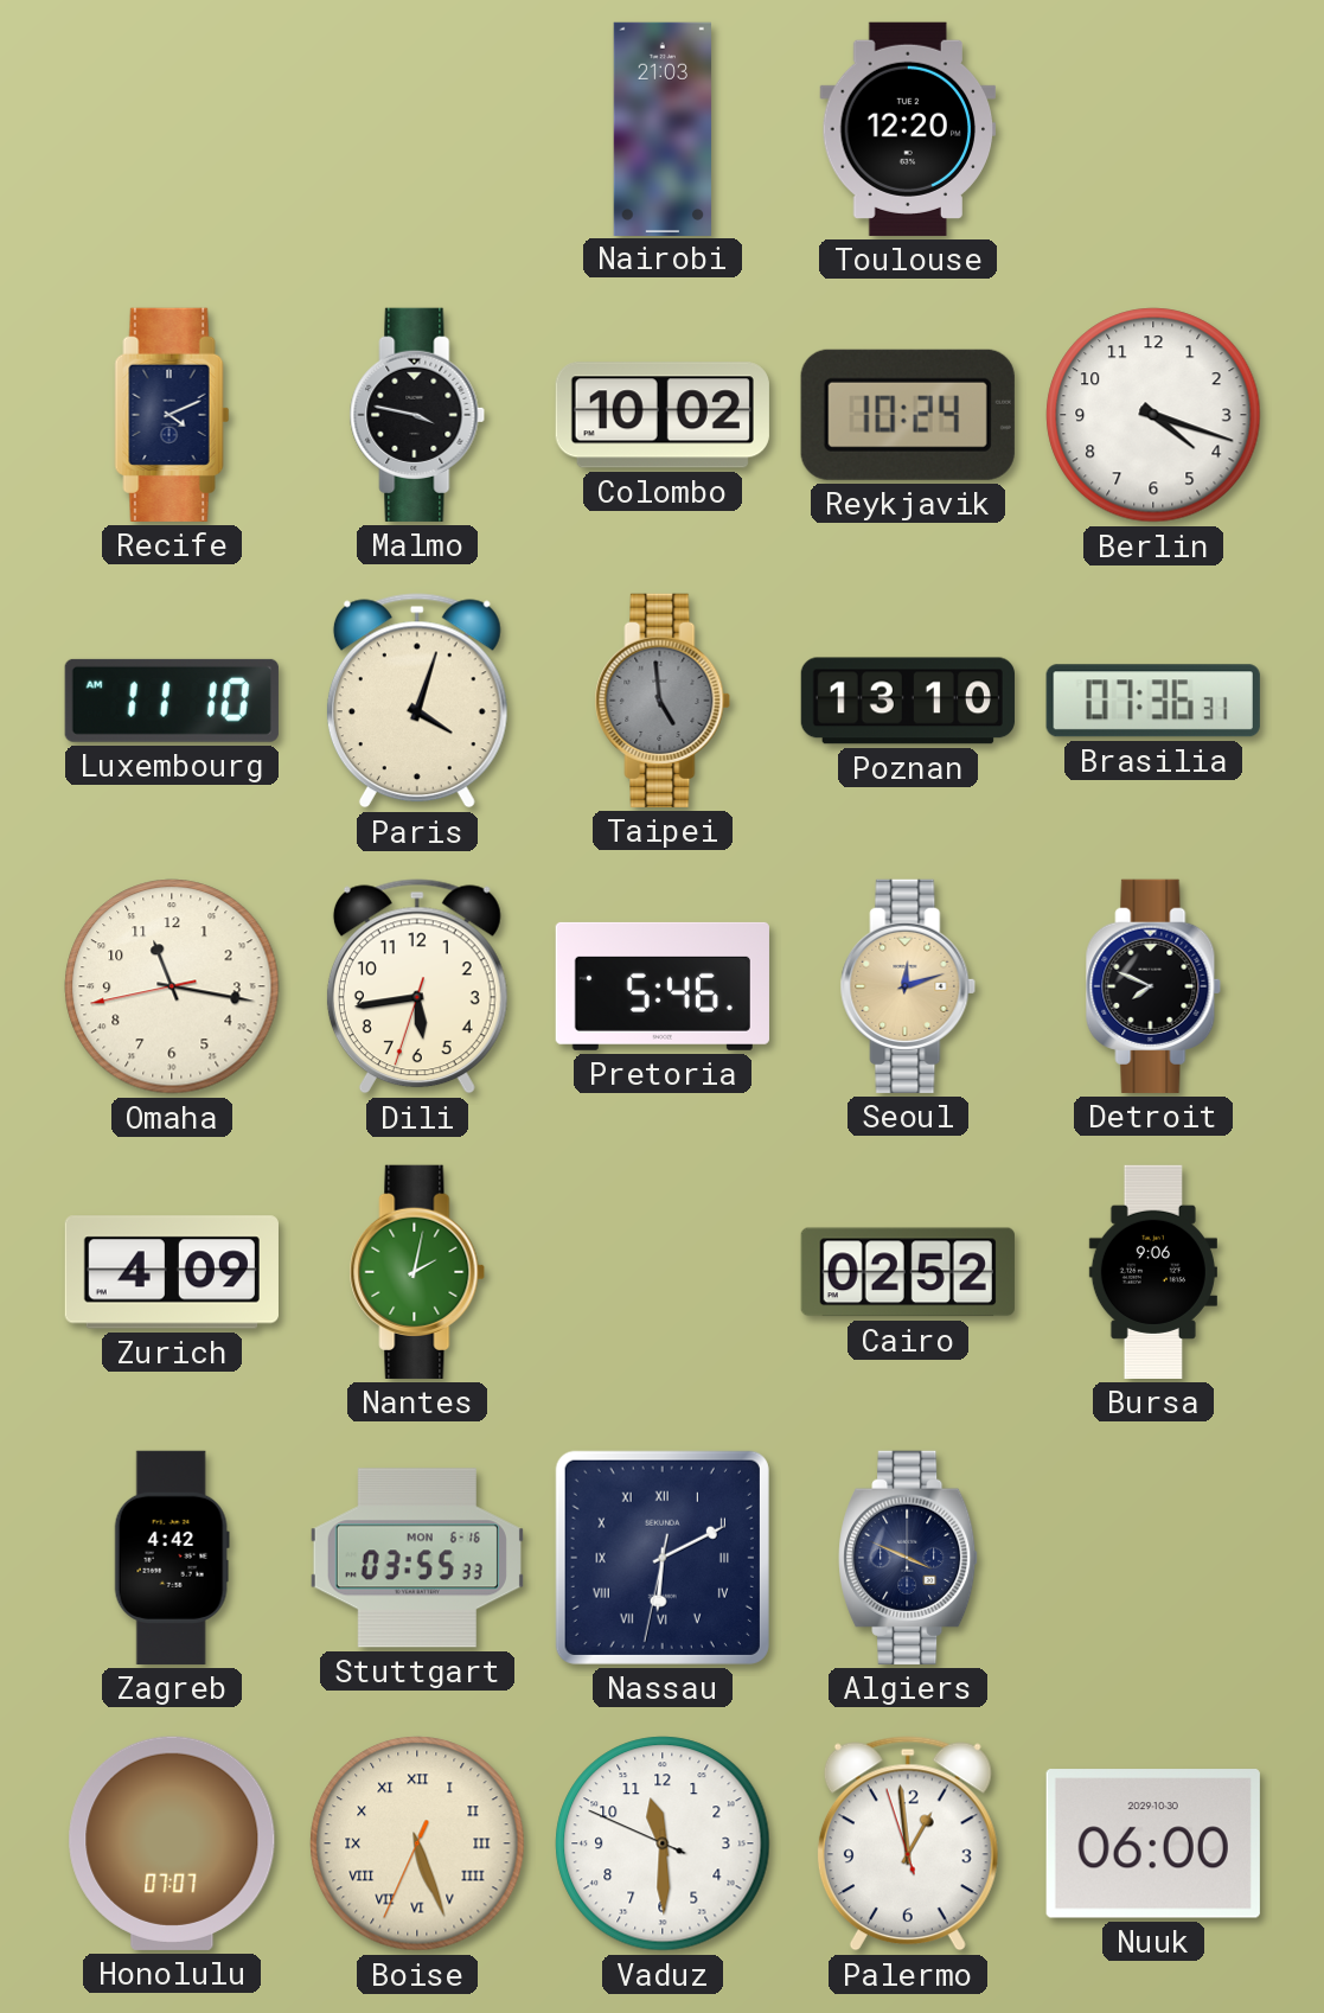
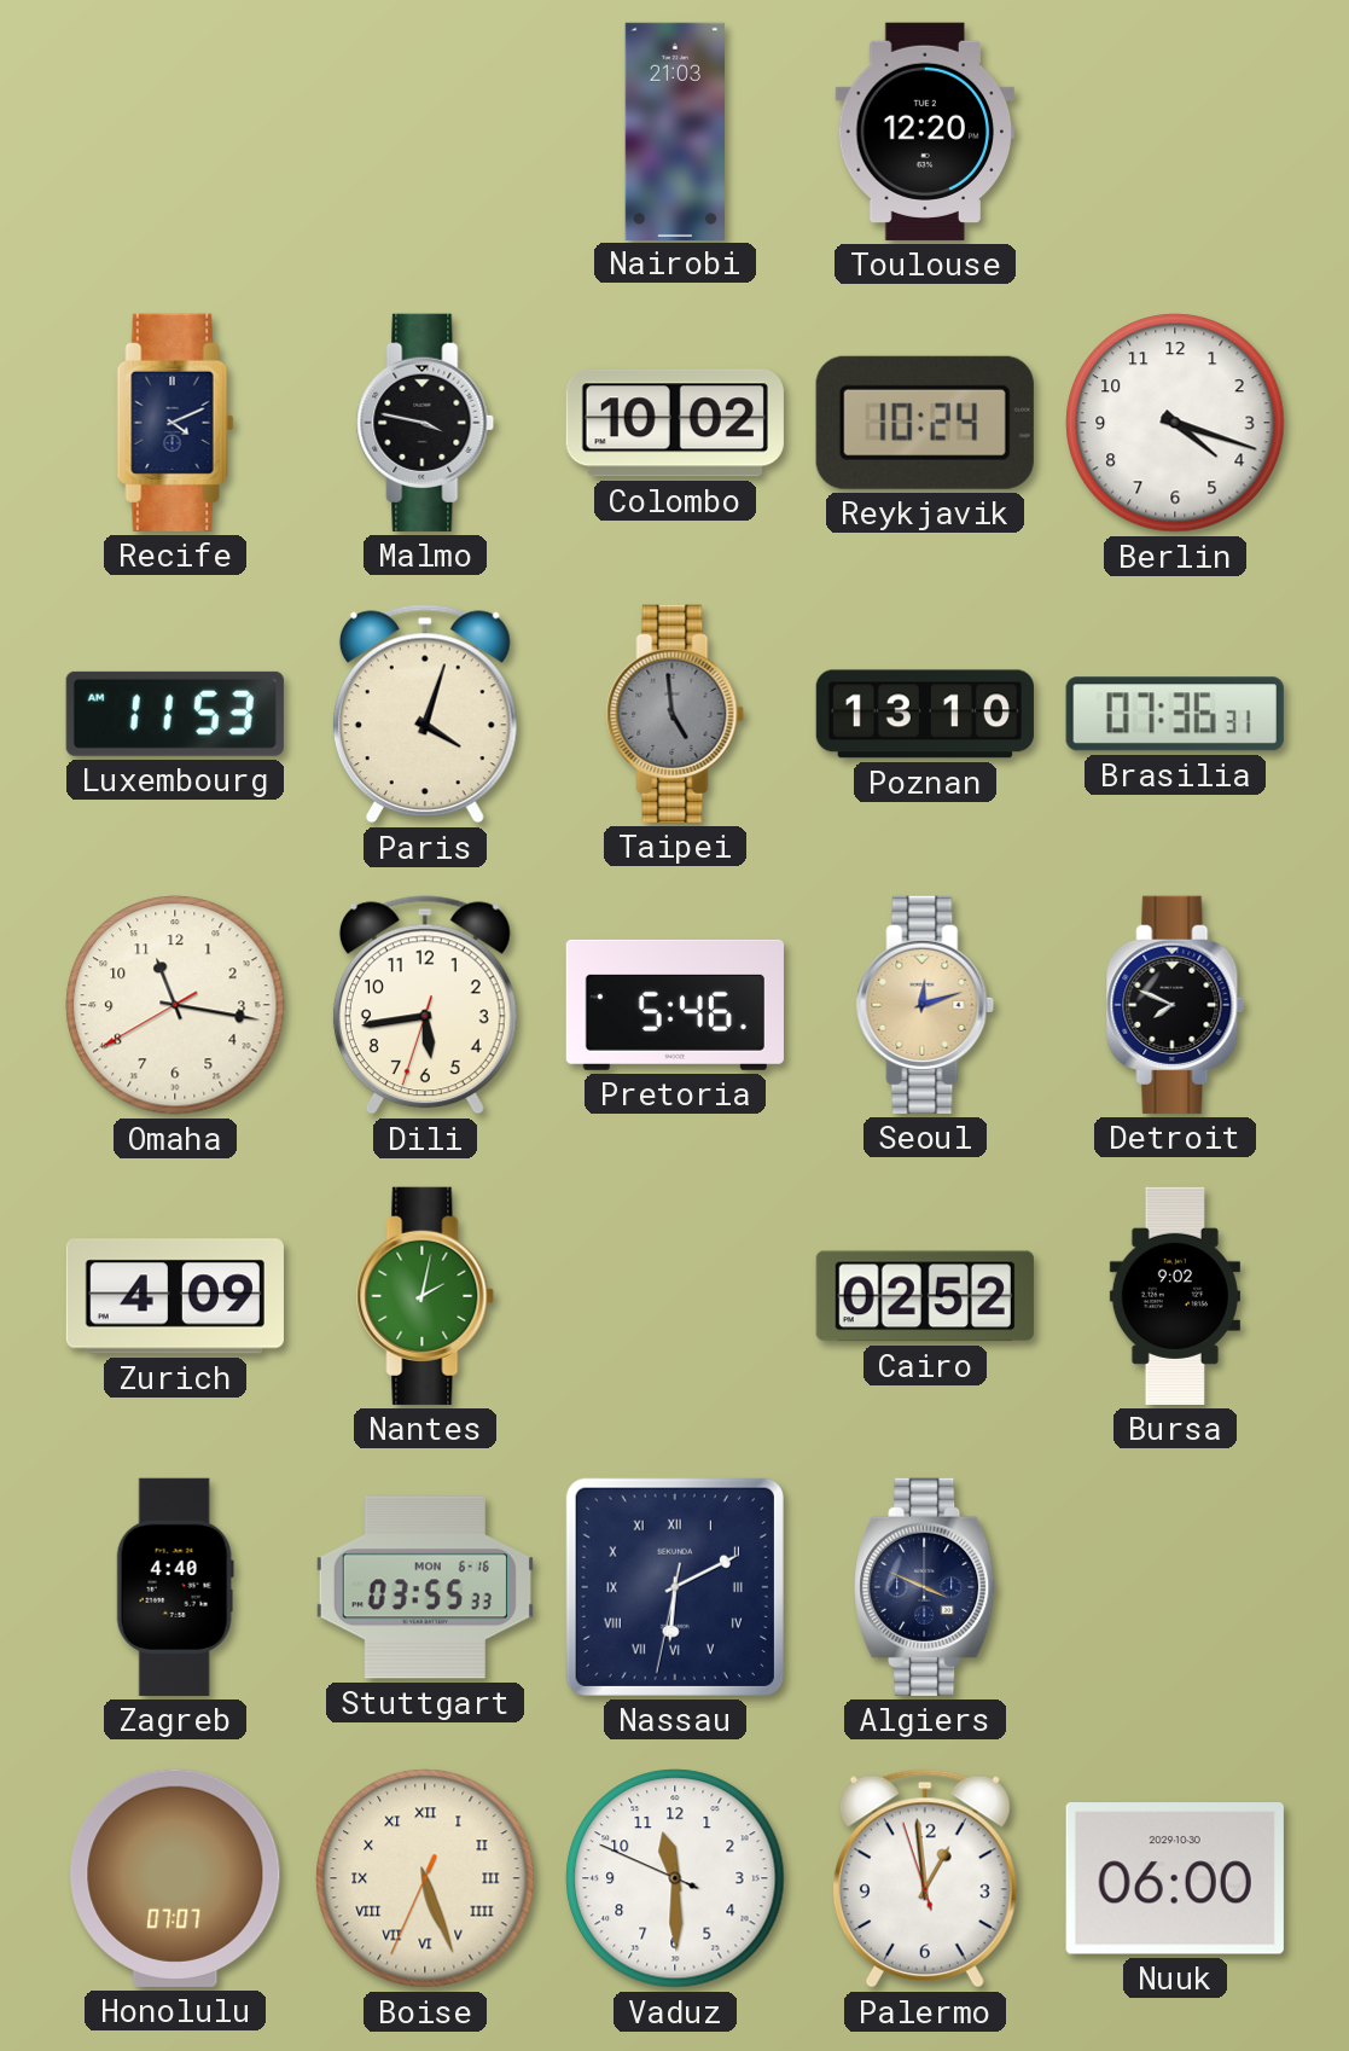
Luxembourg: 11:10 -> 11:53
Omaha: 11:16:43 -> 11:16:40
Bursa: 9:06 -> 9:02
Zagreb: 4:42 -> 4:40
